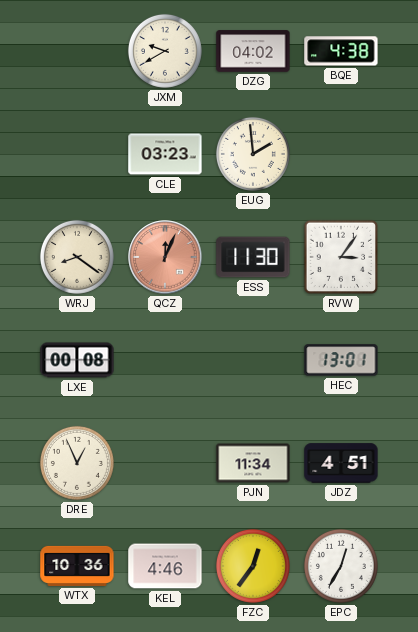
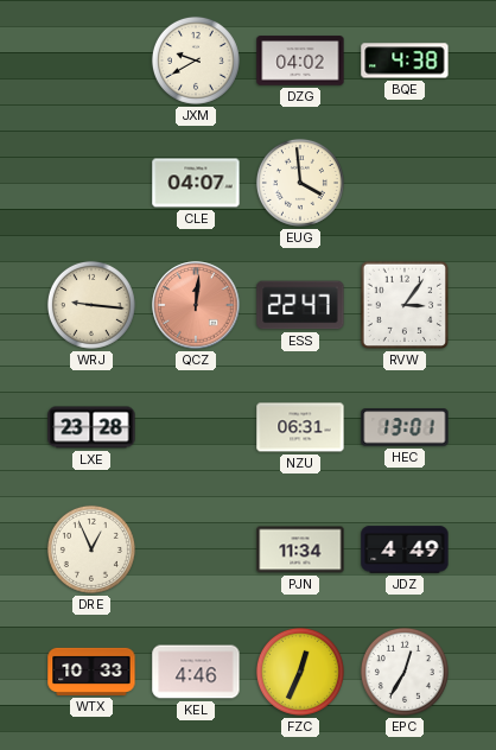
CLE: 03:23 -> 04:07
EUG: 1:59 -> 3:59
WRJ: 8:21 -> 9:16
QCZ: 12:04 -> 12:01
ESS: 11:30 -> 22:47
LXE: 00:08 -> 23:28
NZU: none -> 06:31
JDZ: 4:51 -> 4:49
WTX: 10:36 -> 10:33
FZC: 12:36 -> 12:34
